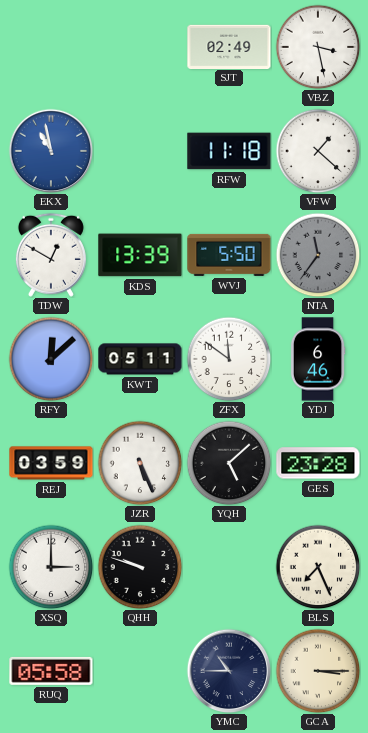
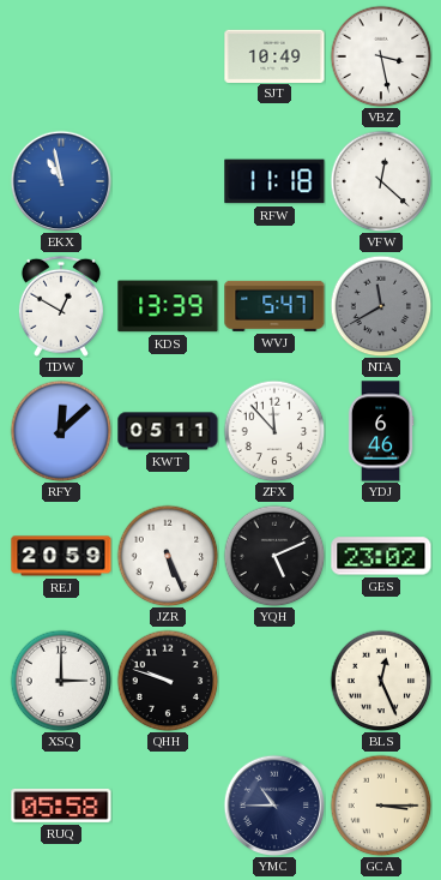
SJT: 02:49 -> 10:49
VFW: 1:22 -> 12:22
WVJ: 5:50 -> 5:47
NTA: 11:36 -> 11:40
ZFX: 11:51 -> 11:53
REJ: 03:59 -> 20:59
YQH: 5:08 -> 5:11
GES: 23:28 -> 23:02
BLS: 7:26 -> 12:26
